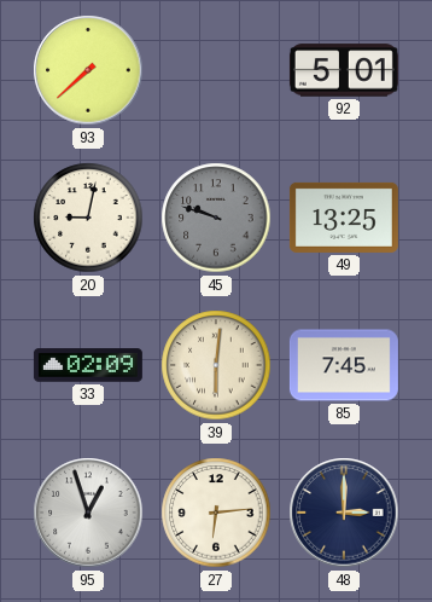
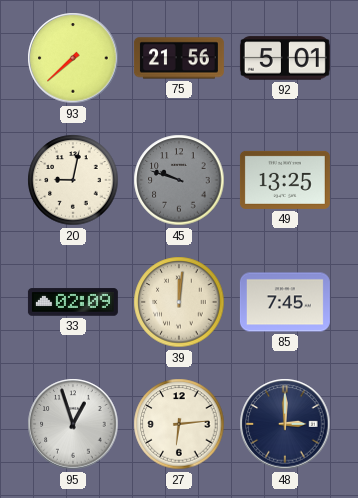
75: none -> 21:56
39: 6:01 -> 12:01
